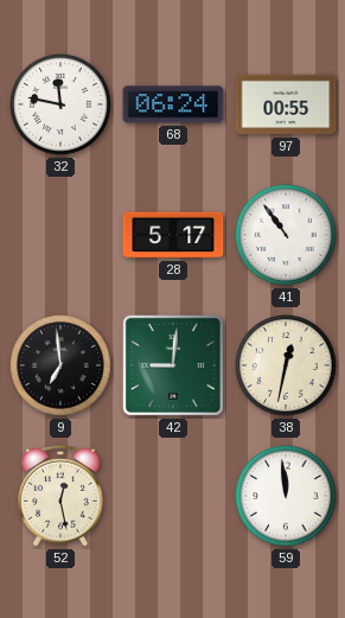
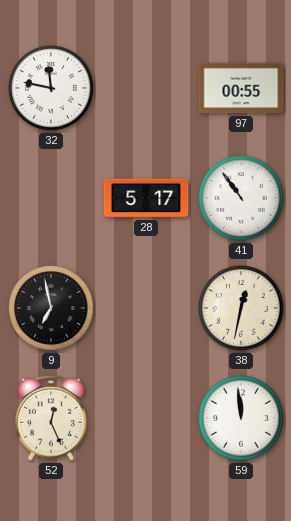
68: 06:24 -> none
9: 6:59 -> 6:58
42: 9:01 -> none
52: 12:28 -> 12:26
